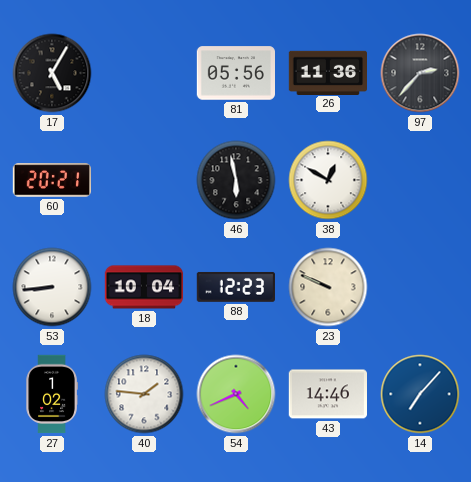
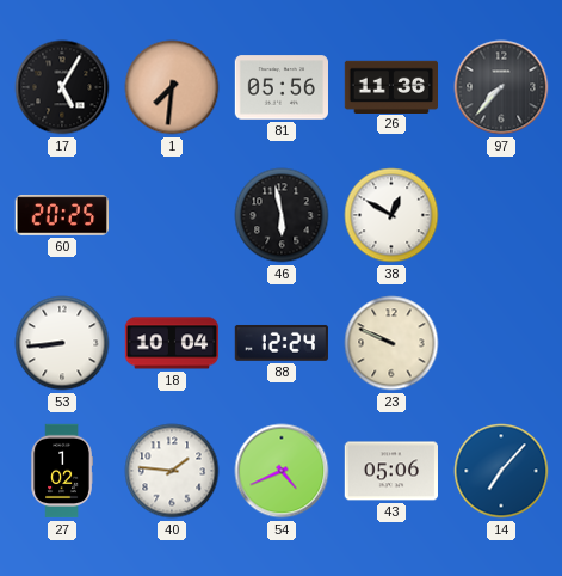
1: none -> 7:31
97: 2:37 -> 7:37
60: 20:21 -> 20:25
88: 12:23 -> 12:24
43: 14:46 -> 05:06
